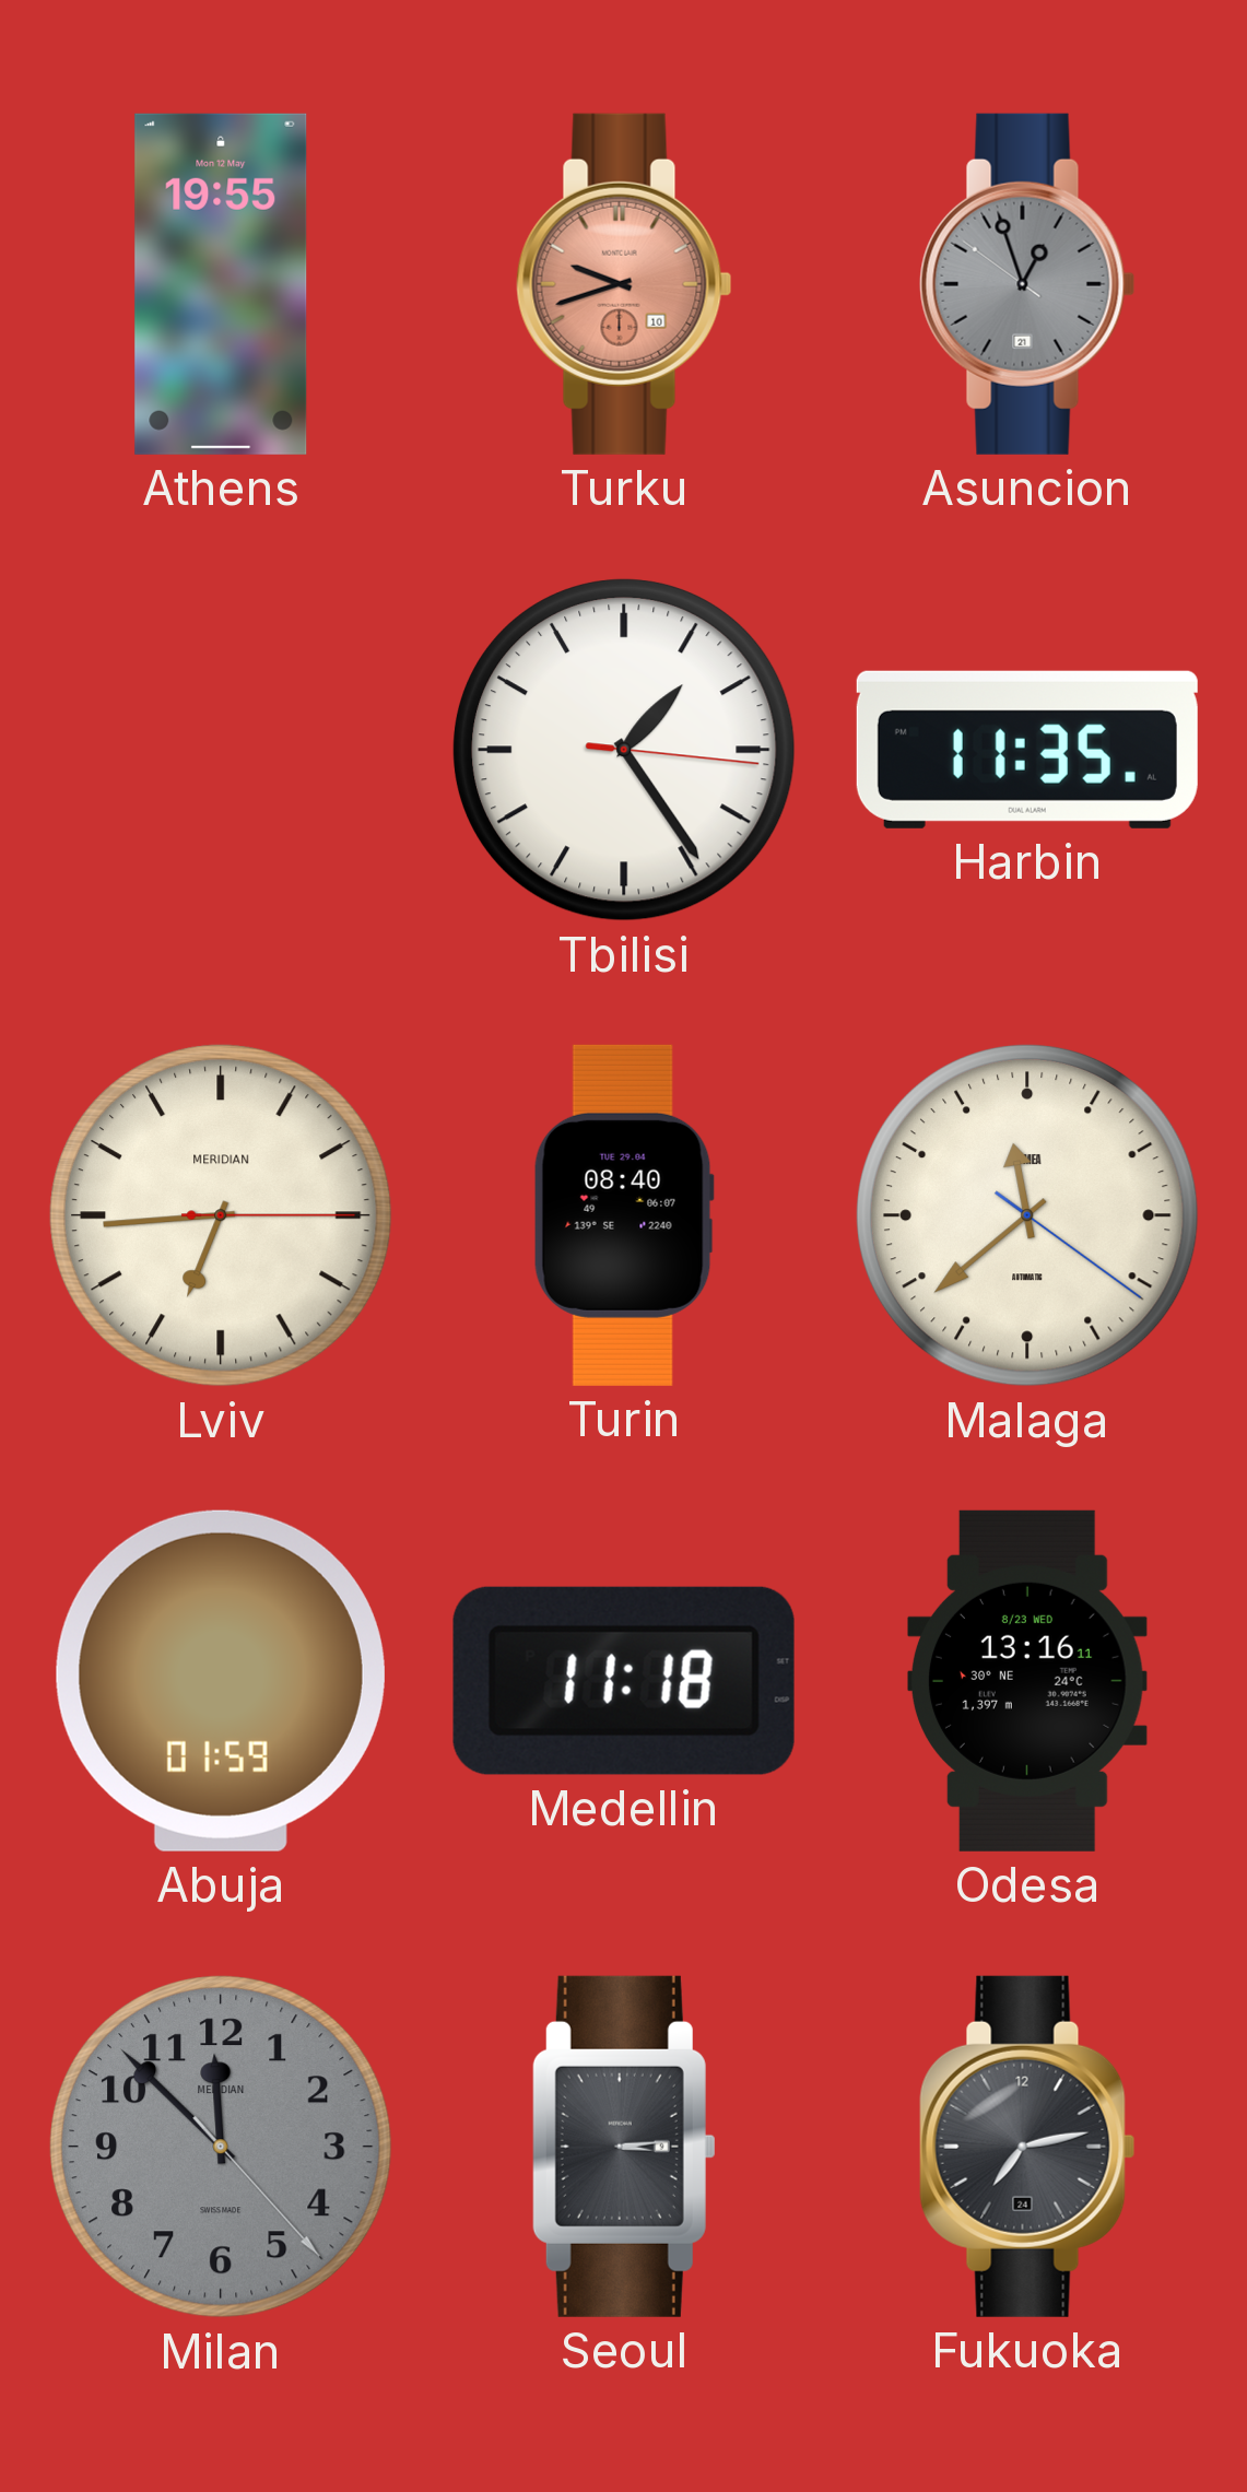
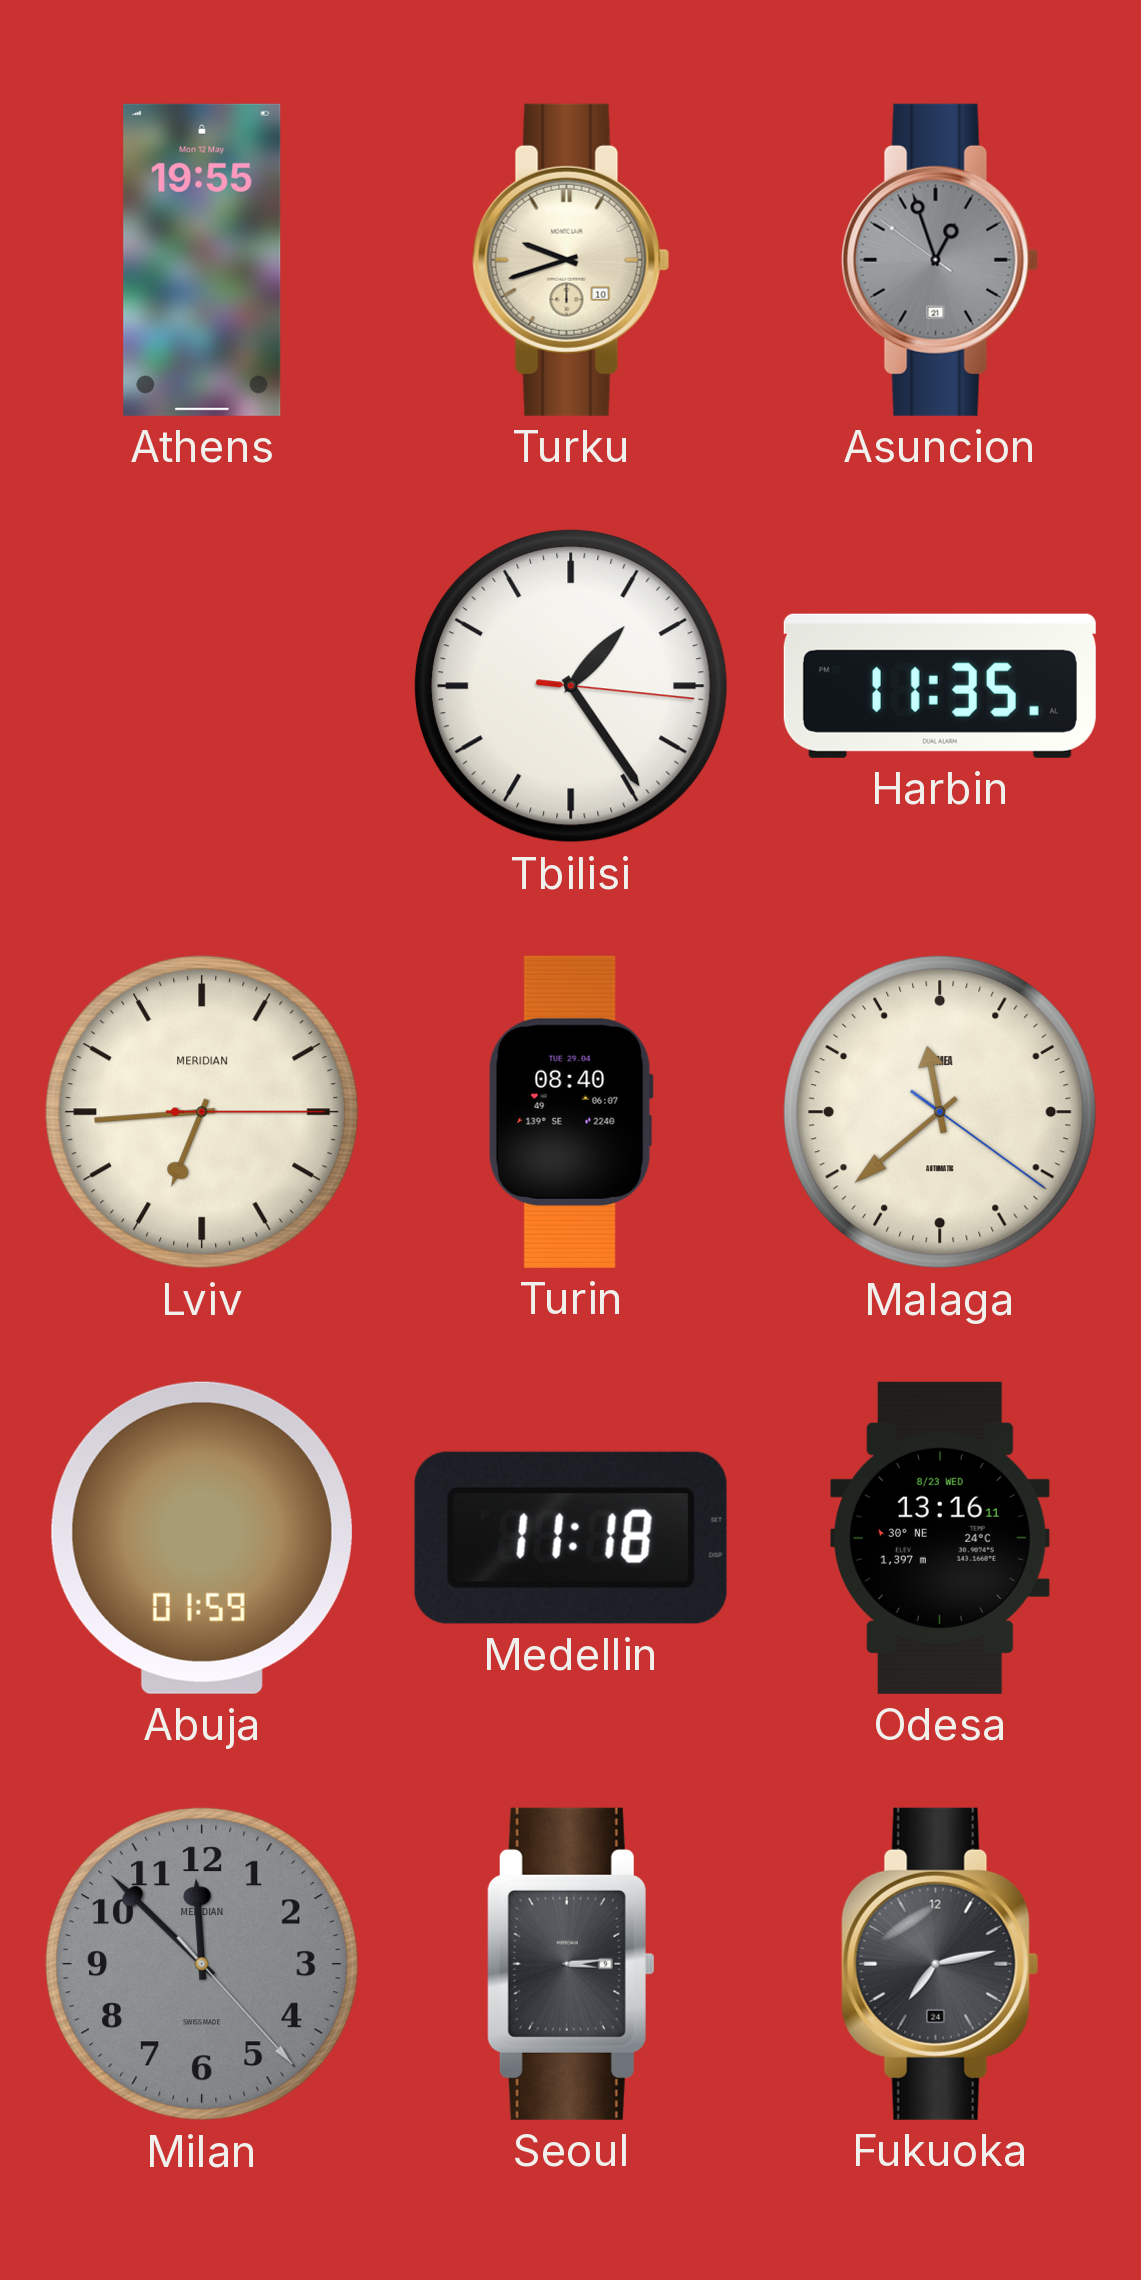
Turku dial: salmon -> cream
